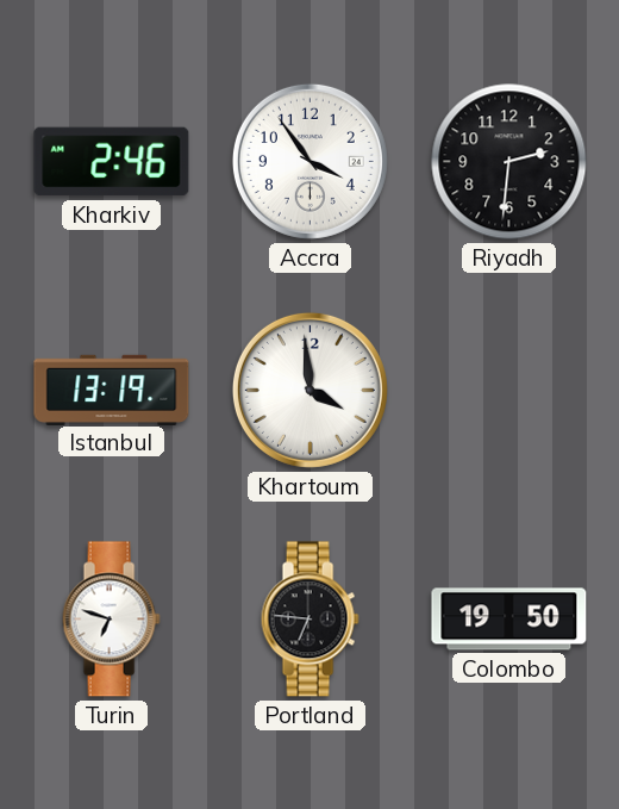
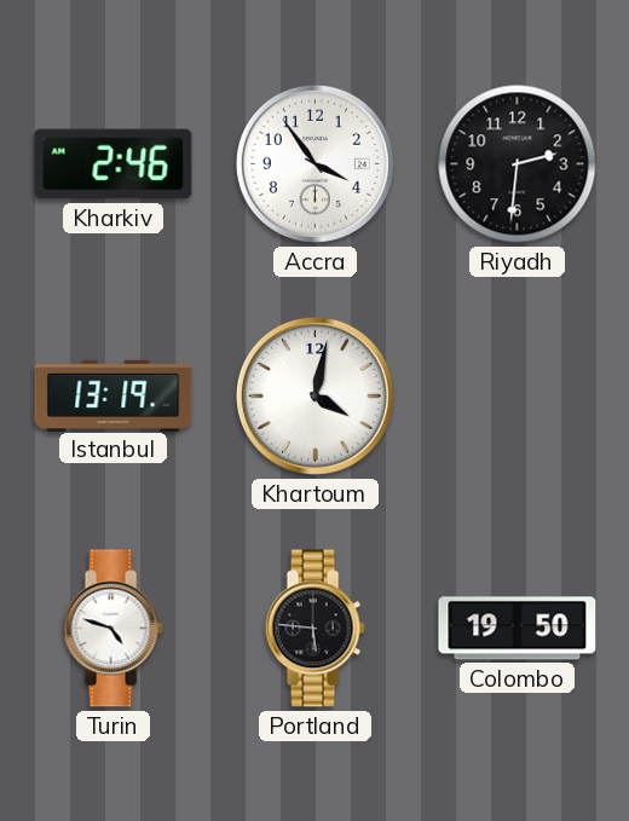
Khartoum: 3:59 -> 4:02
Turin: 6:48 -> 4:48
Portland: 6:46 -> 5:46
